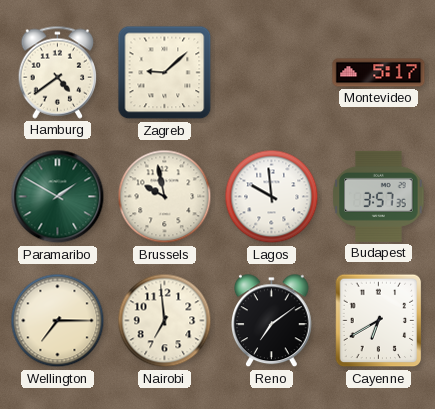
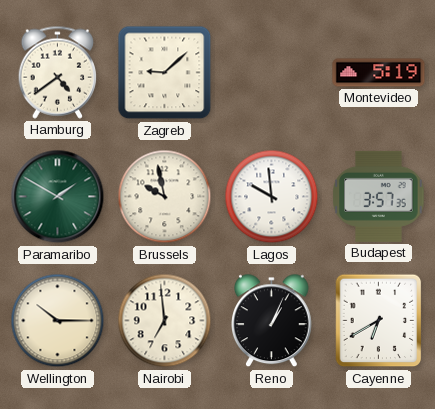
Montevideo: 5:17 -> 5:19
Wellington: 7:15 -> 10:15
Reno: 7:09 -> 1:04
